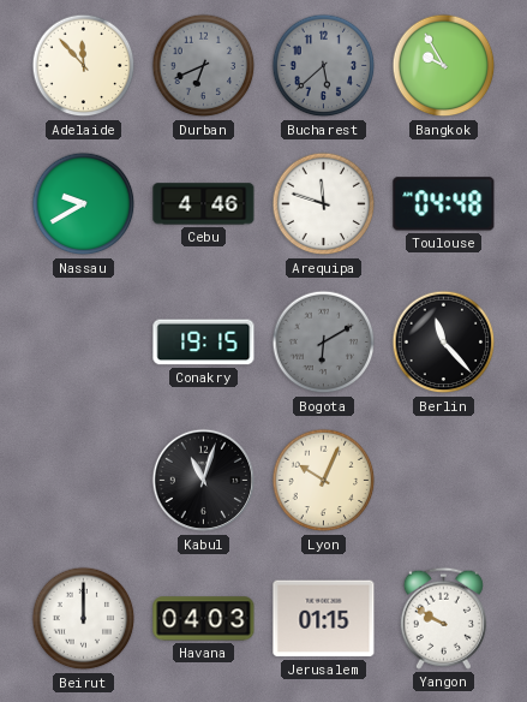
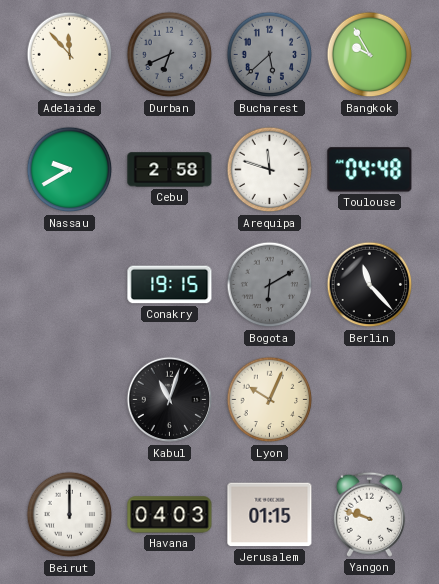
Cebu: 4:46 -> 2:58
Yangon: 9:50 -> 9:48
